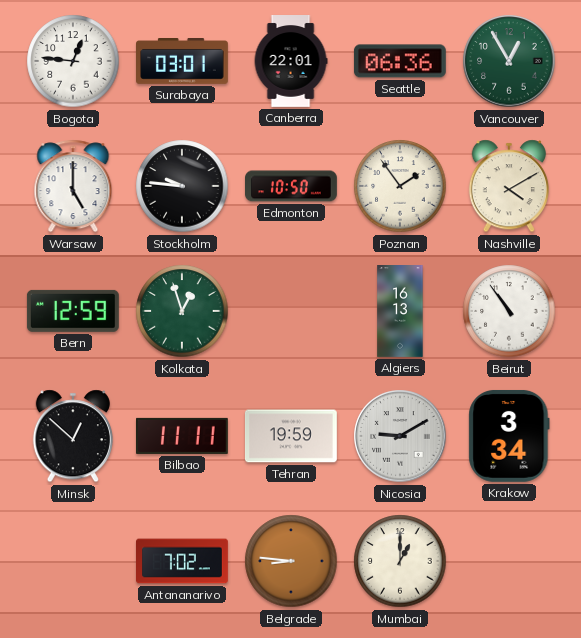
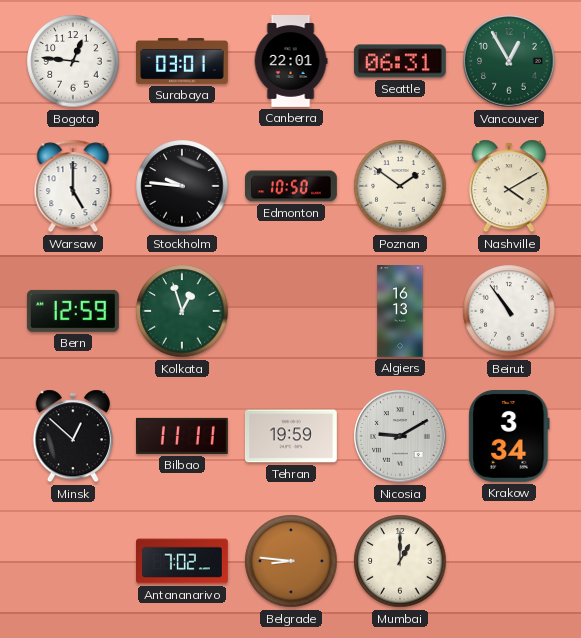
Seattle: 06:36 -> 06:31
Poznan: 1:54 -> 1:51
